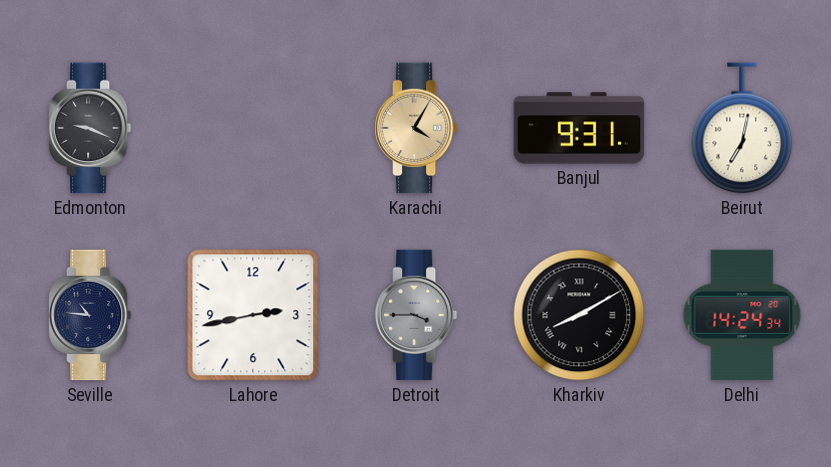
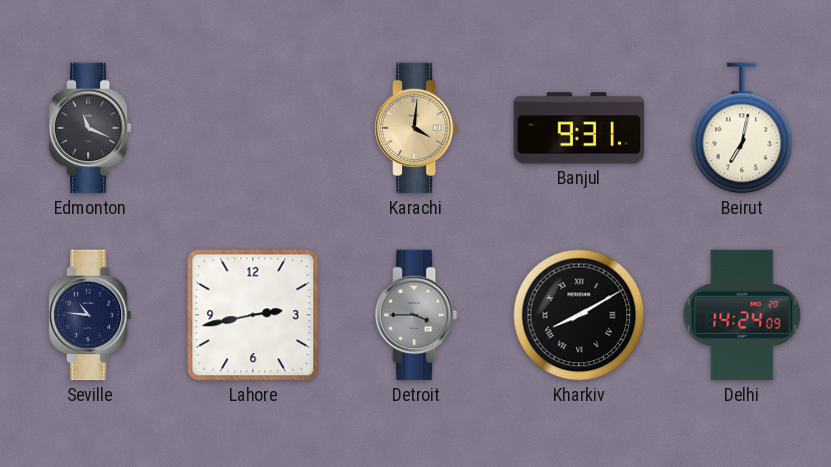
Edmonton: 9:19 -> 11:19
Karachi: 4:05 -> 4:01
Delhi: 14:24:34 -> 14:24:09
